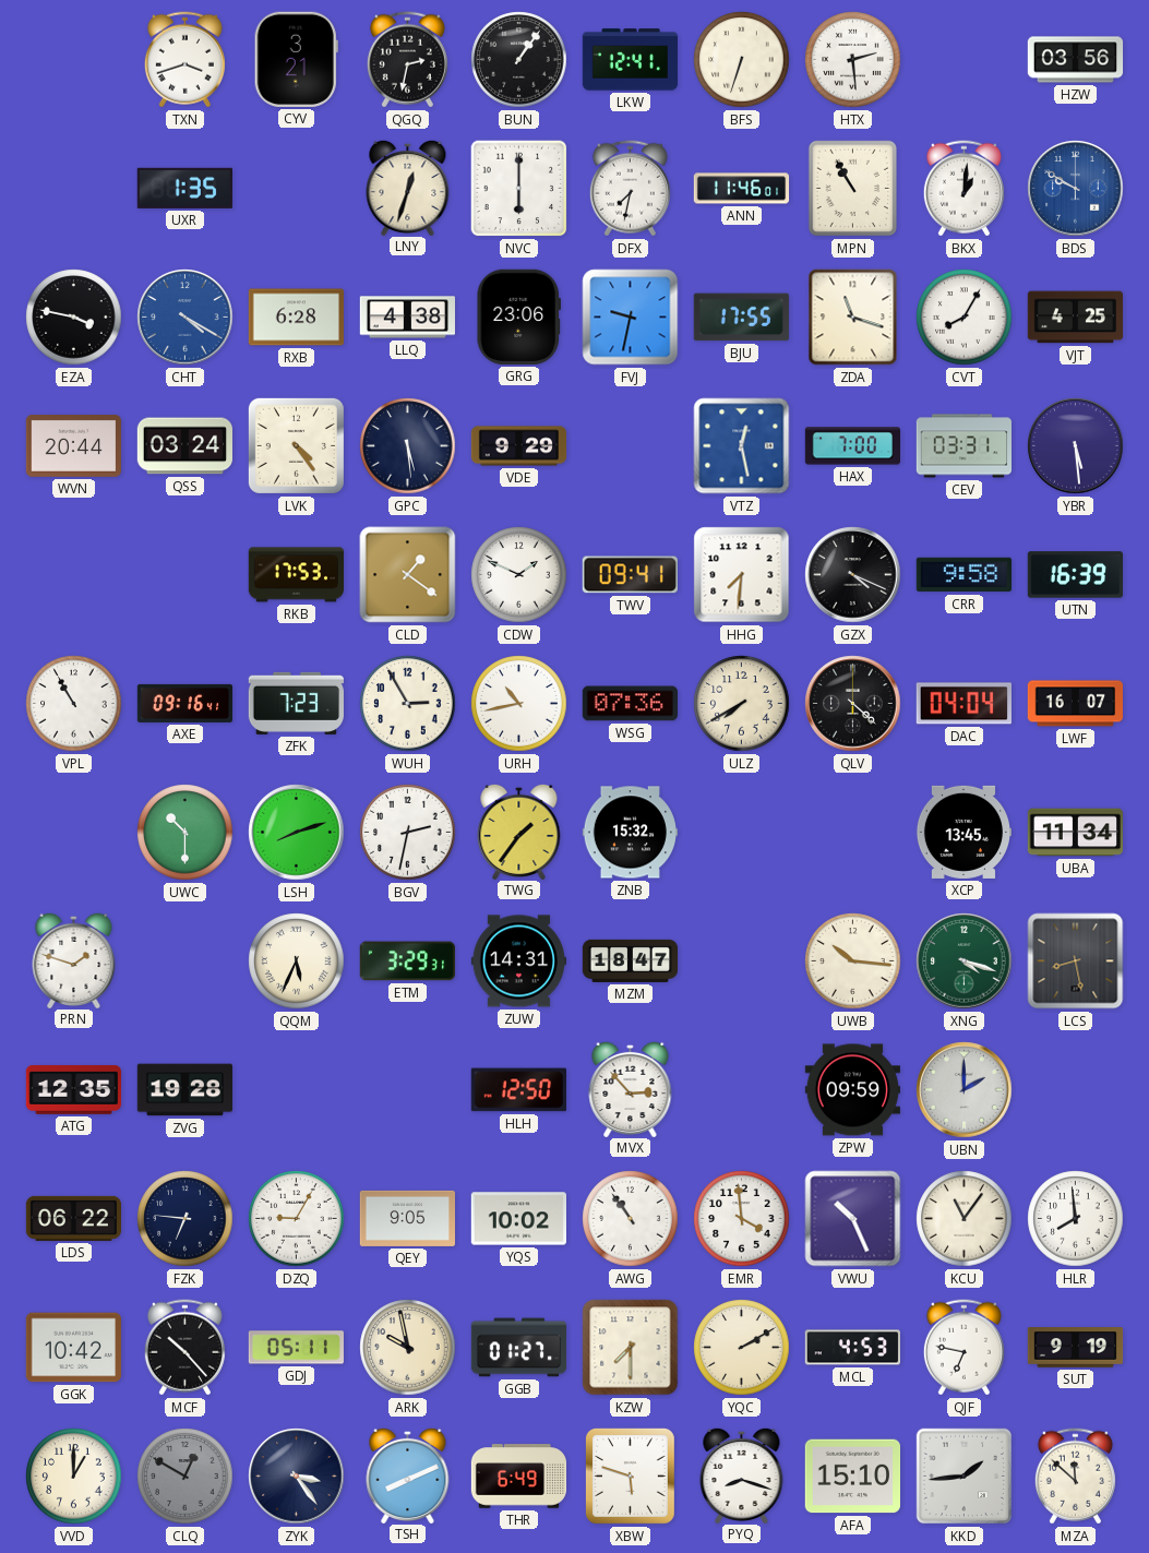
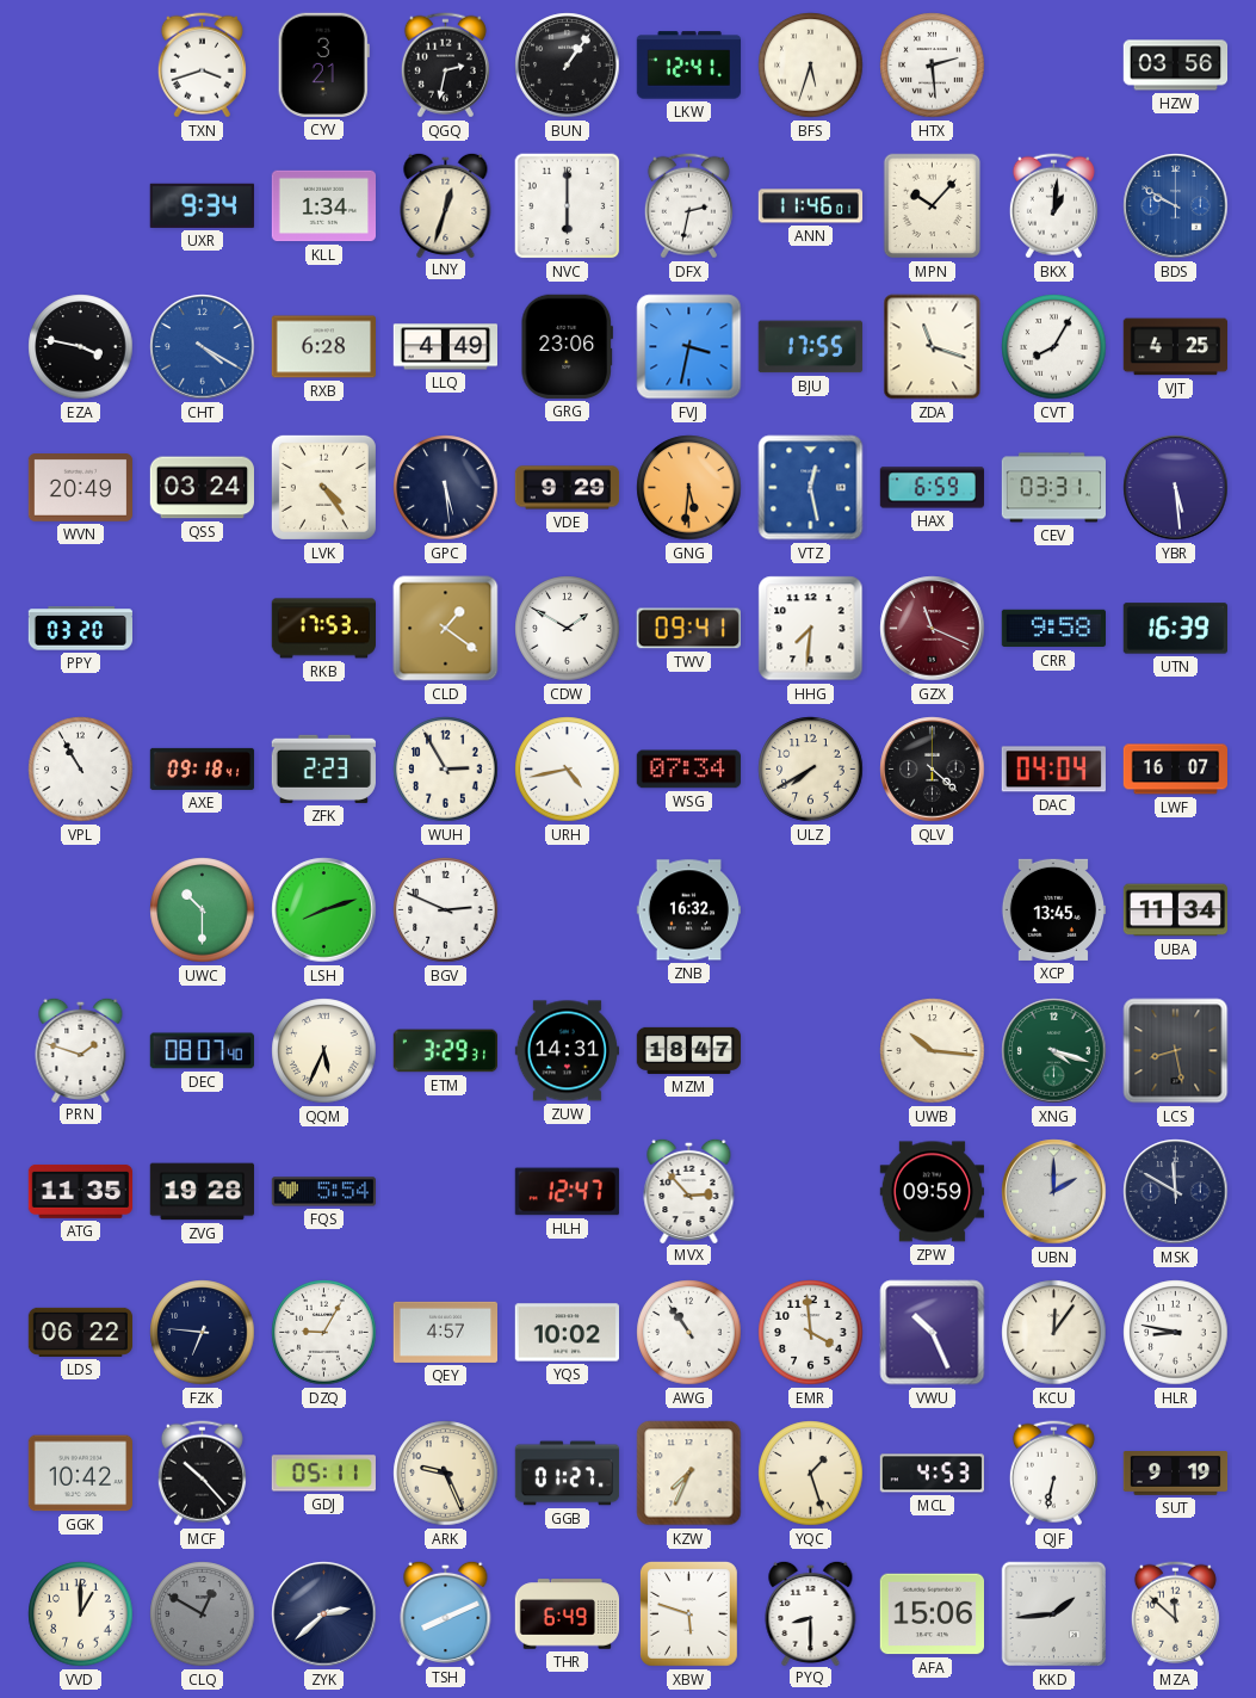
BFS: 6:33 -> 5:33
UXR: 1:35 -> 9:34
KLL: none -> 1:34
DFX: 7:32 -> 2:32
MPN: 10:55 -> 10:07
LLQ: 4:38 -> 4:49
FVJ: 9:32 -> 3:32
WVN: 20:44 -> 20:49
GNG: none -> 5:31
HAX: 7:00 -> 6:59
PPY: none -> 03:20
CDW: 1:49 -> 1:50
GZX: 4:19 -> 11:19
GZX dial: black -> burgundy
AXE: 09:16 -> 09:18
ZFK: 7:23 -> 2:23
URH: 10:43 -> 4:43
WSG: 07:36 -> 07:34
BGV: 2:32 -> 2:49
TWG: 1:36 -> none
ZNB: 15:32 -> 16:32
DEC: none -> 08:07
ATG: 12:35 -> 11:35
FQS: none -> 5:54
HLH: 12:50 -> 12:47
MSK: none -> 11:50
QEY: 9:05 -> 4:57
KCU: 11:06 -> 12:06
HLR: 7:59 -> 8:47
ARK: 9:58 -> 9:26
KZW: 7:30 -> 7:34
YQC: 2:10 -> 1:27
QJF: 6:47 -> 6:32
ZYK: 3:24 -> 2:38
PYQ: 8:18 -> 8:30
AFA: 15:10 -> 15:06
